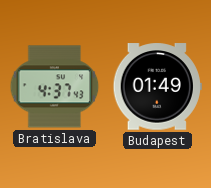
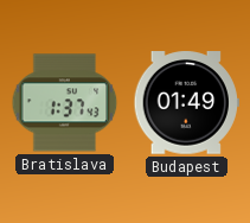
Bratislava: 4:37 -> 1:37
